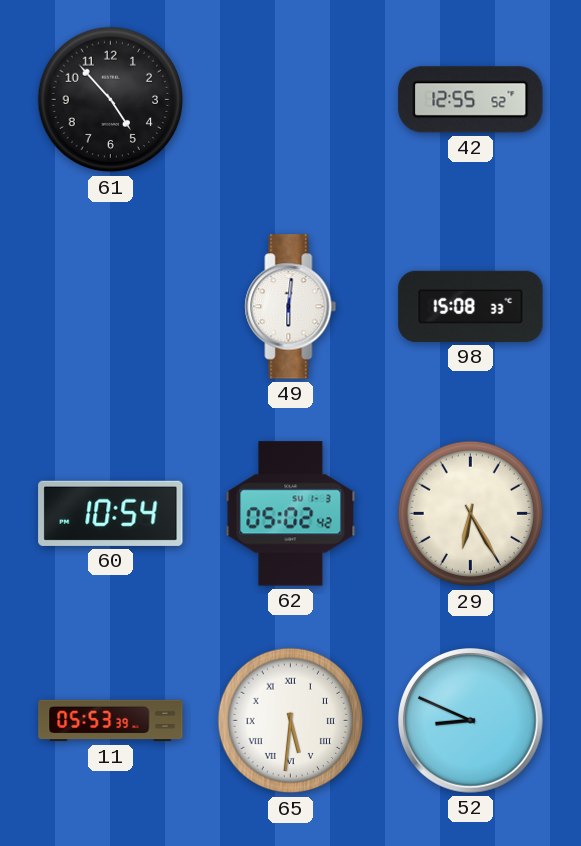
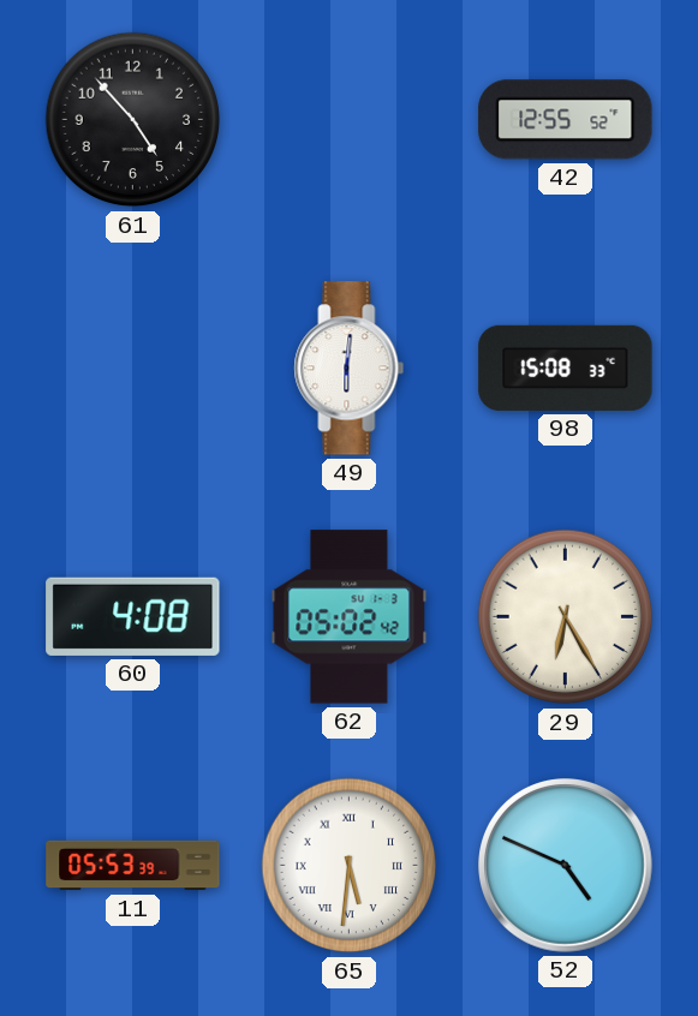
60: 10:54 -> 4:08
52: 8:49 -> 4:49
